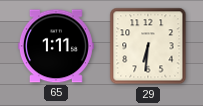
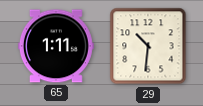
29: 6:31 -> 10:31
